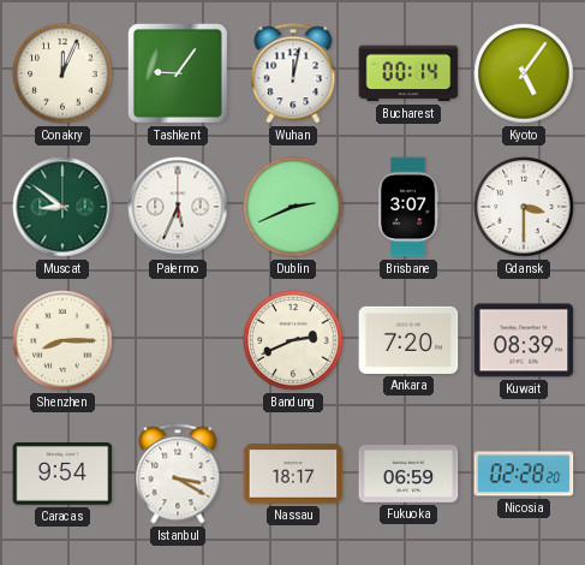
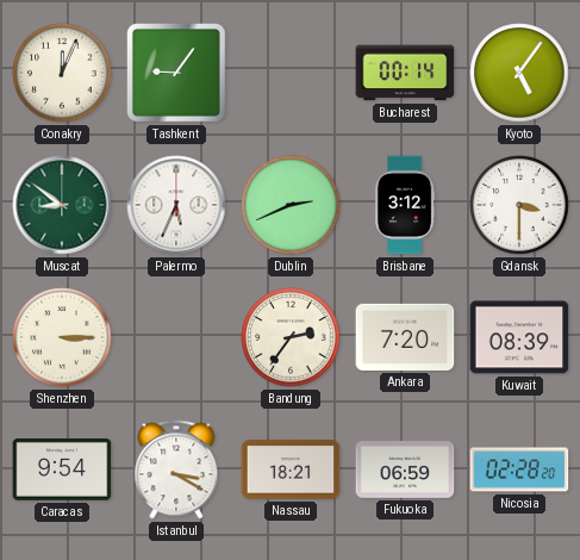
Wuhan: 12:02 -> none
Brisbane: 3:07 -> 3:12
Shenzhen: 8:15 -> 3:15
Bandung: 2:41 -> 2:36
Nassau: 18:17 -> 18:21
